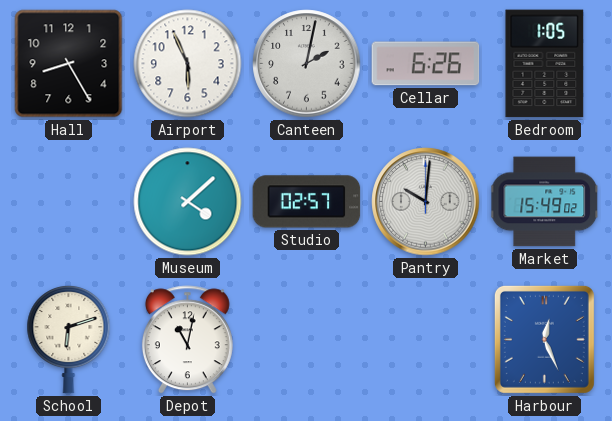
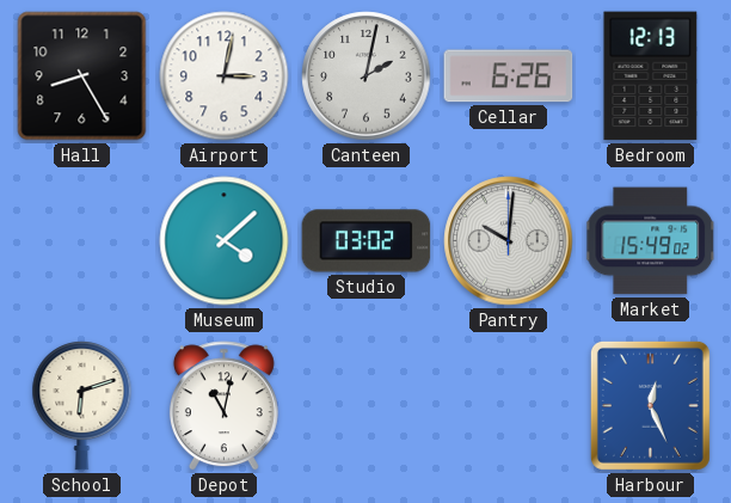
Airport: 5:56 -> 3:02
Bedroom: 1:05 -> 12:13
Studio: 02:57 -> 03:02
